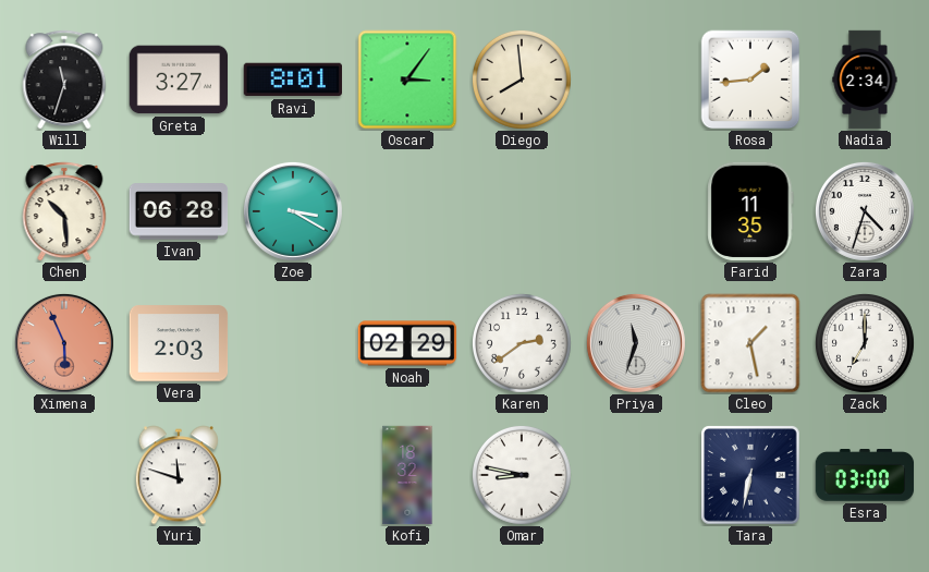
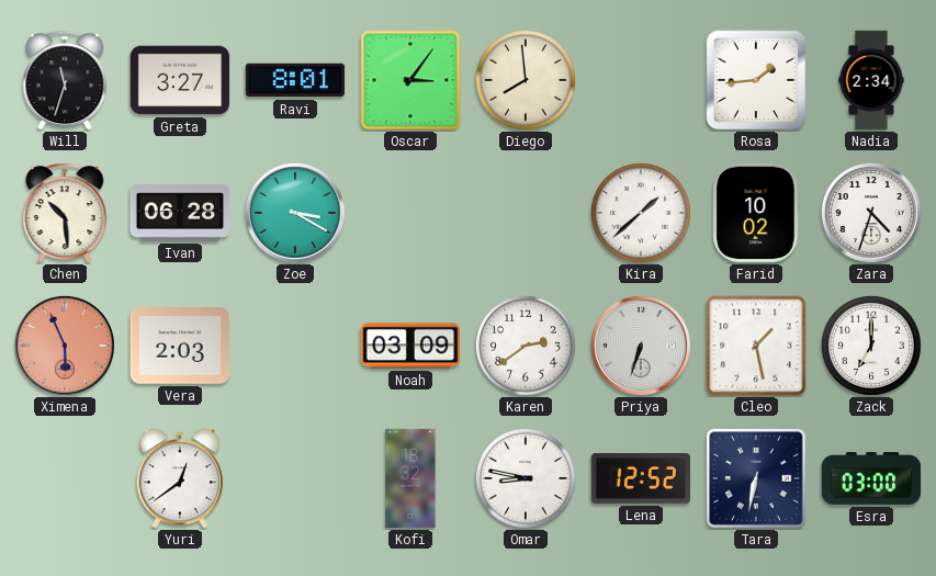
Kira: none -> 1:38
Farid: 11:35 -> 10:02
Noah: 02:29 -> 03:09
Priya: 11:33 -> 6:33
Yuri: 11:48 -> 12:39
Lena: none -> 12:52
